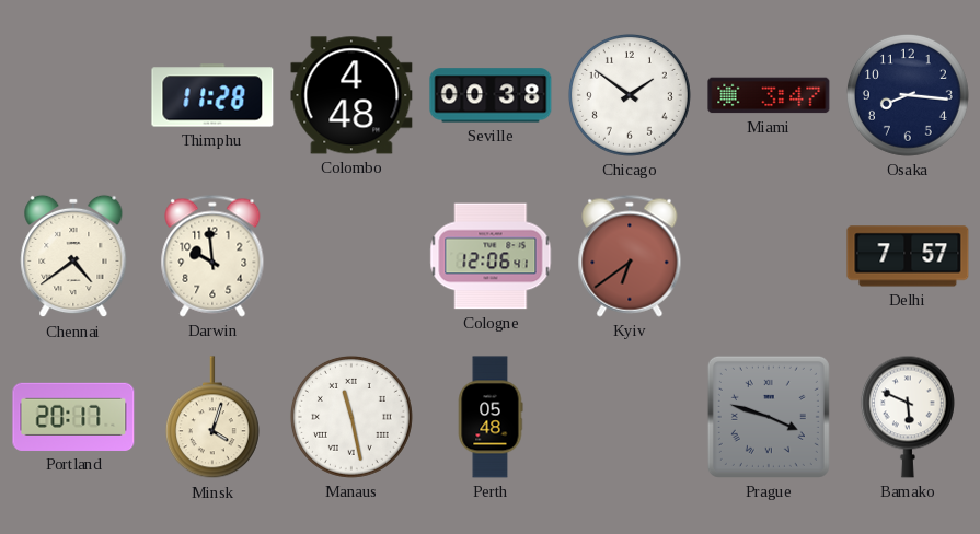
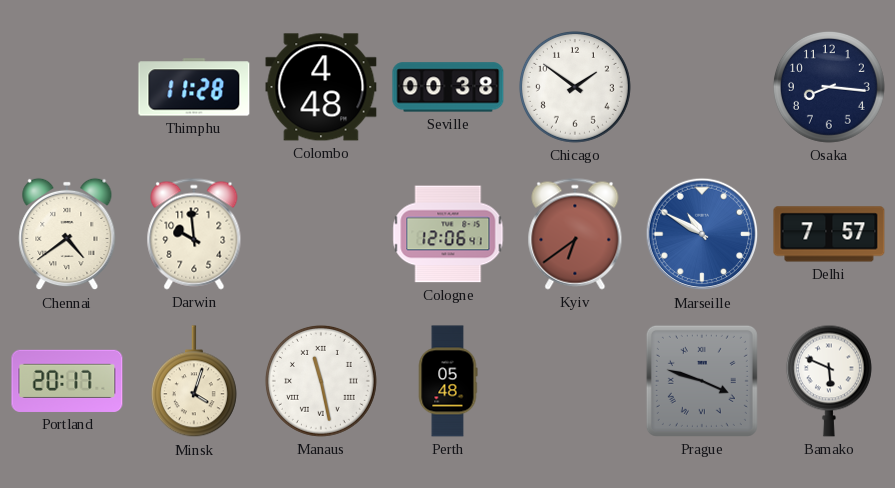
Miami: 3:47 -> none
Marseille: none -> 10:50
